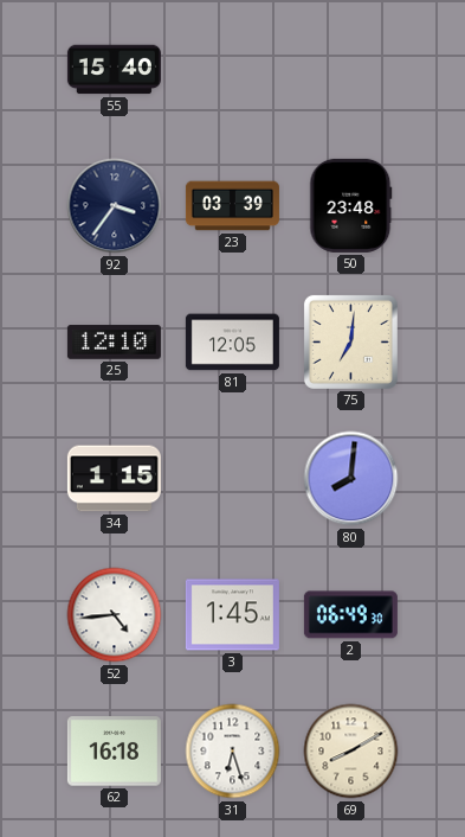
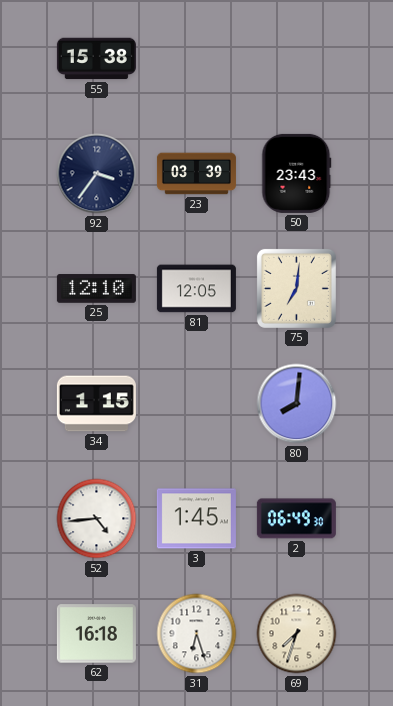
55: 15:40 -> 15:38
50: 23:48 -> 23:43
69: 8:10 -> 7:33
